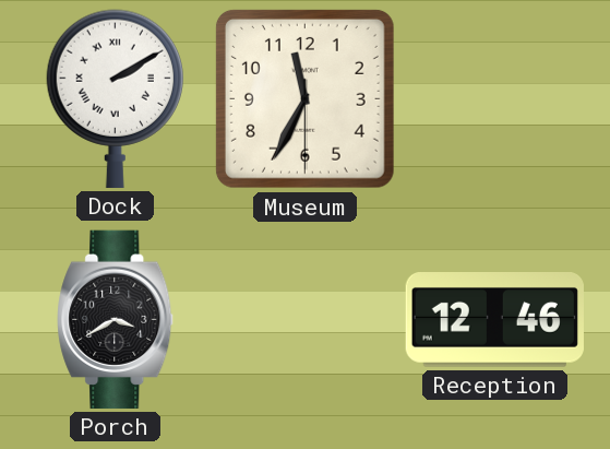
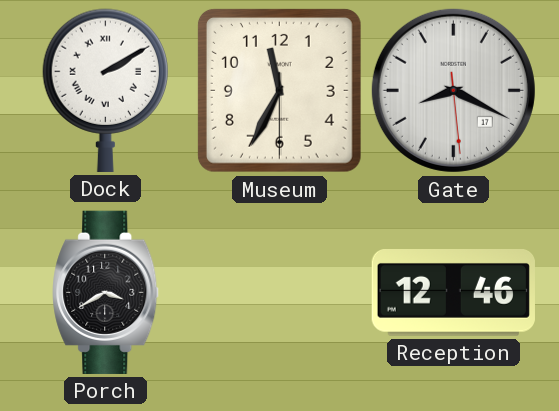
Gate: none -> 8:19
